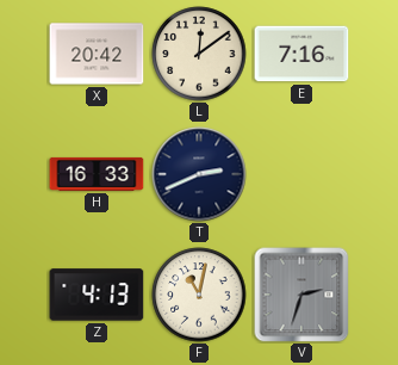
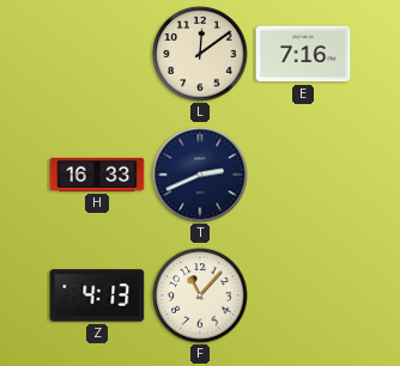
X: 20:42 -> none
F: 11:02 -> 11:07
V: 2:33 -> none
